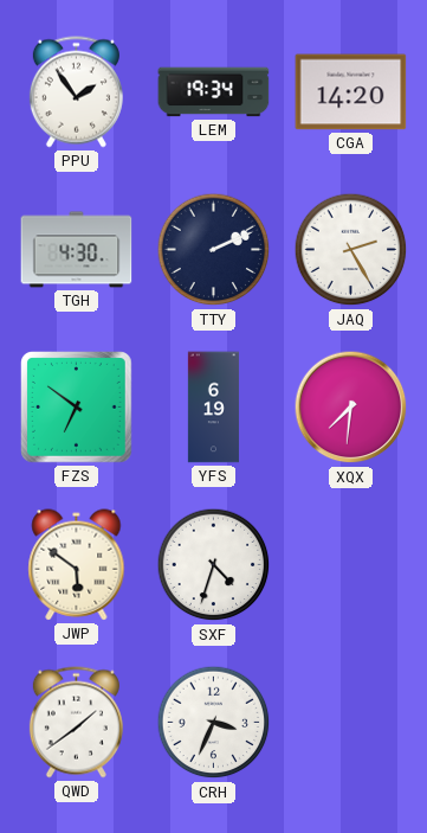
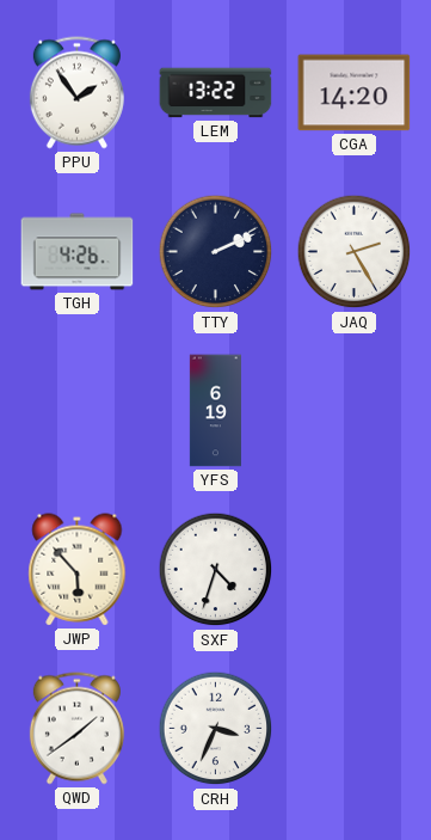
LEM: 19:34 -> 13:22
TGH: 4:30 -> 4:26
FZS: 6:51 -> none
XQX: 7:31 -> none
JWP: 5:51 -> 5:53
